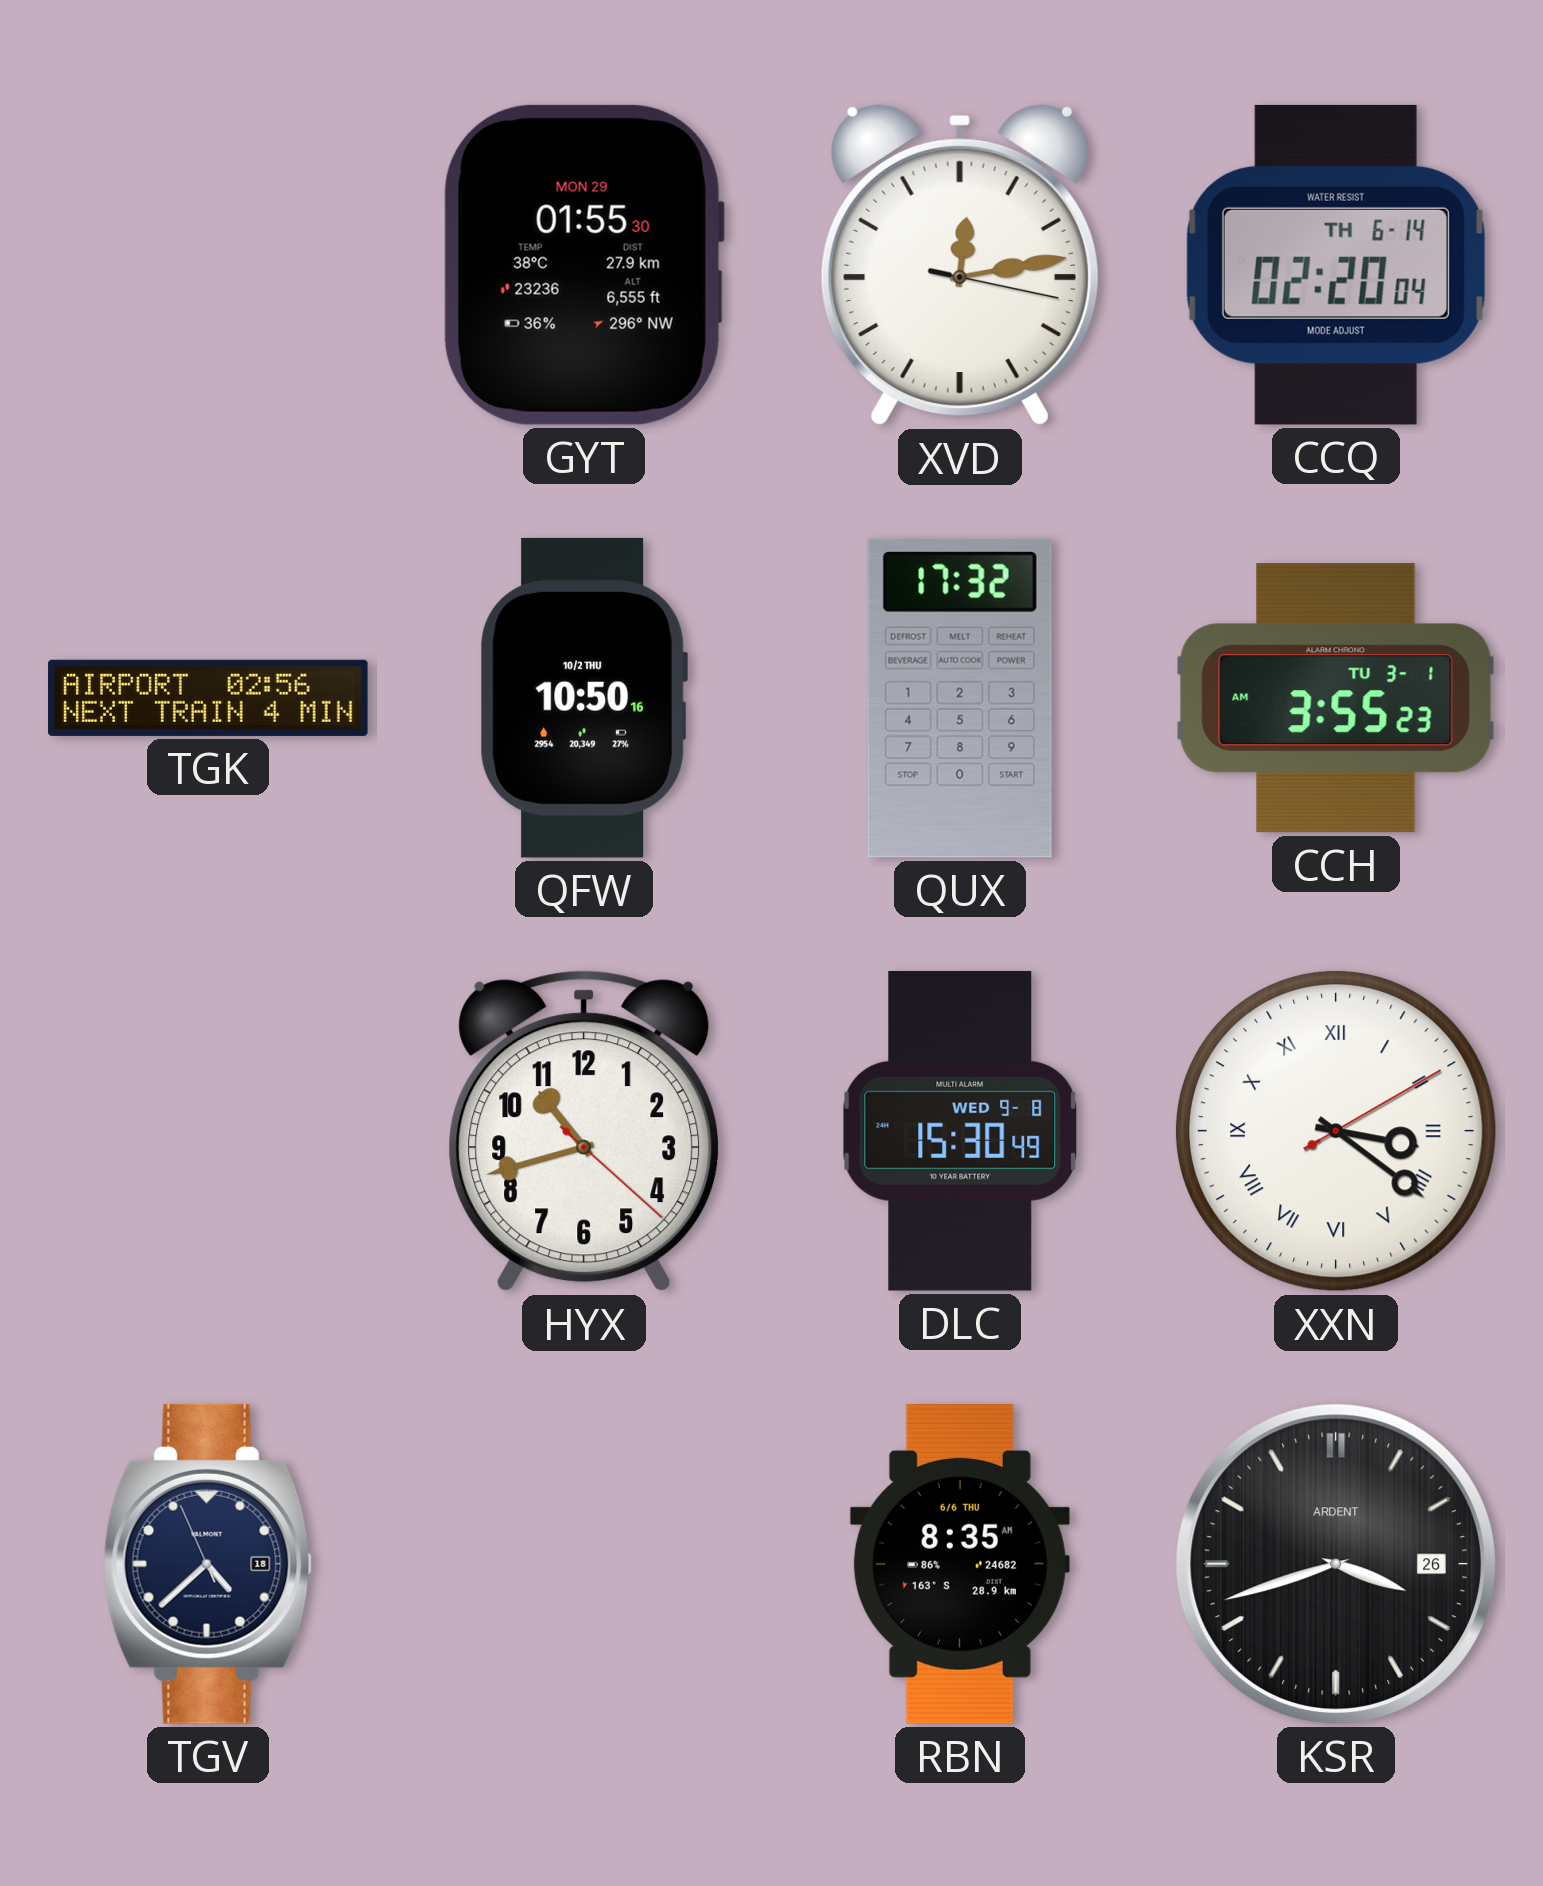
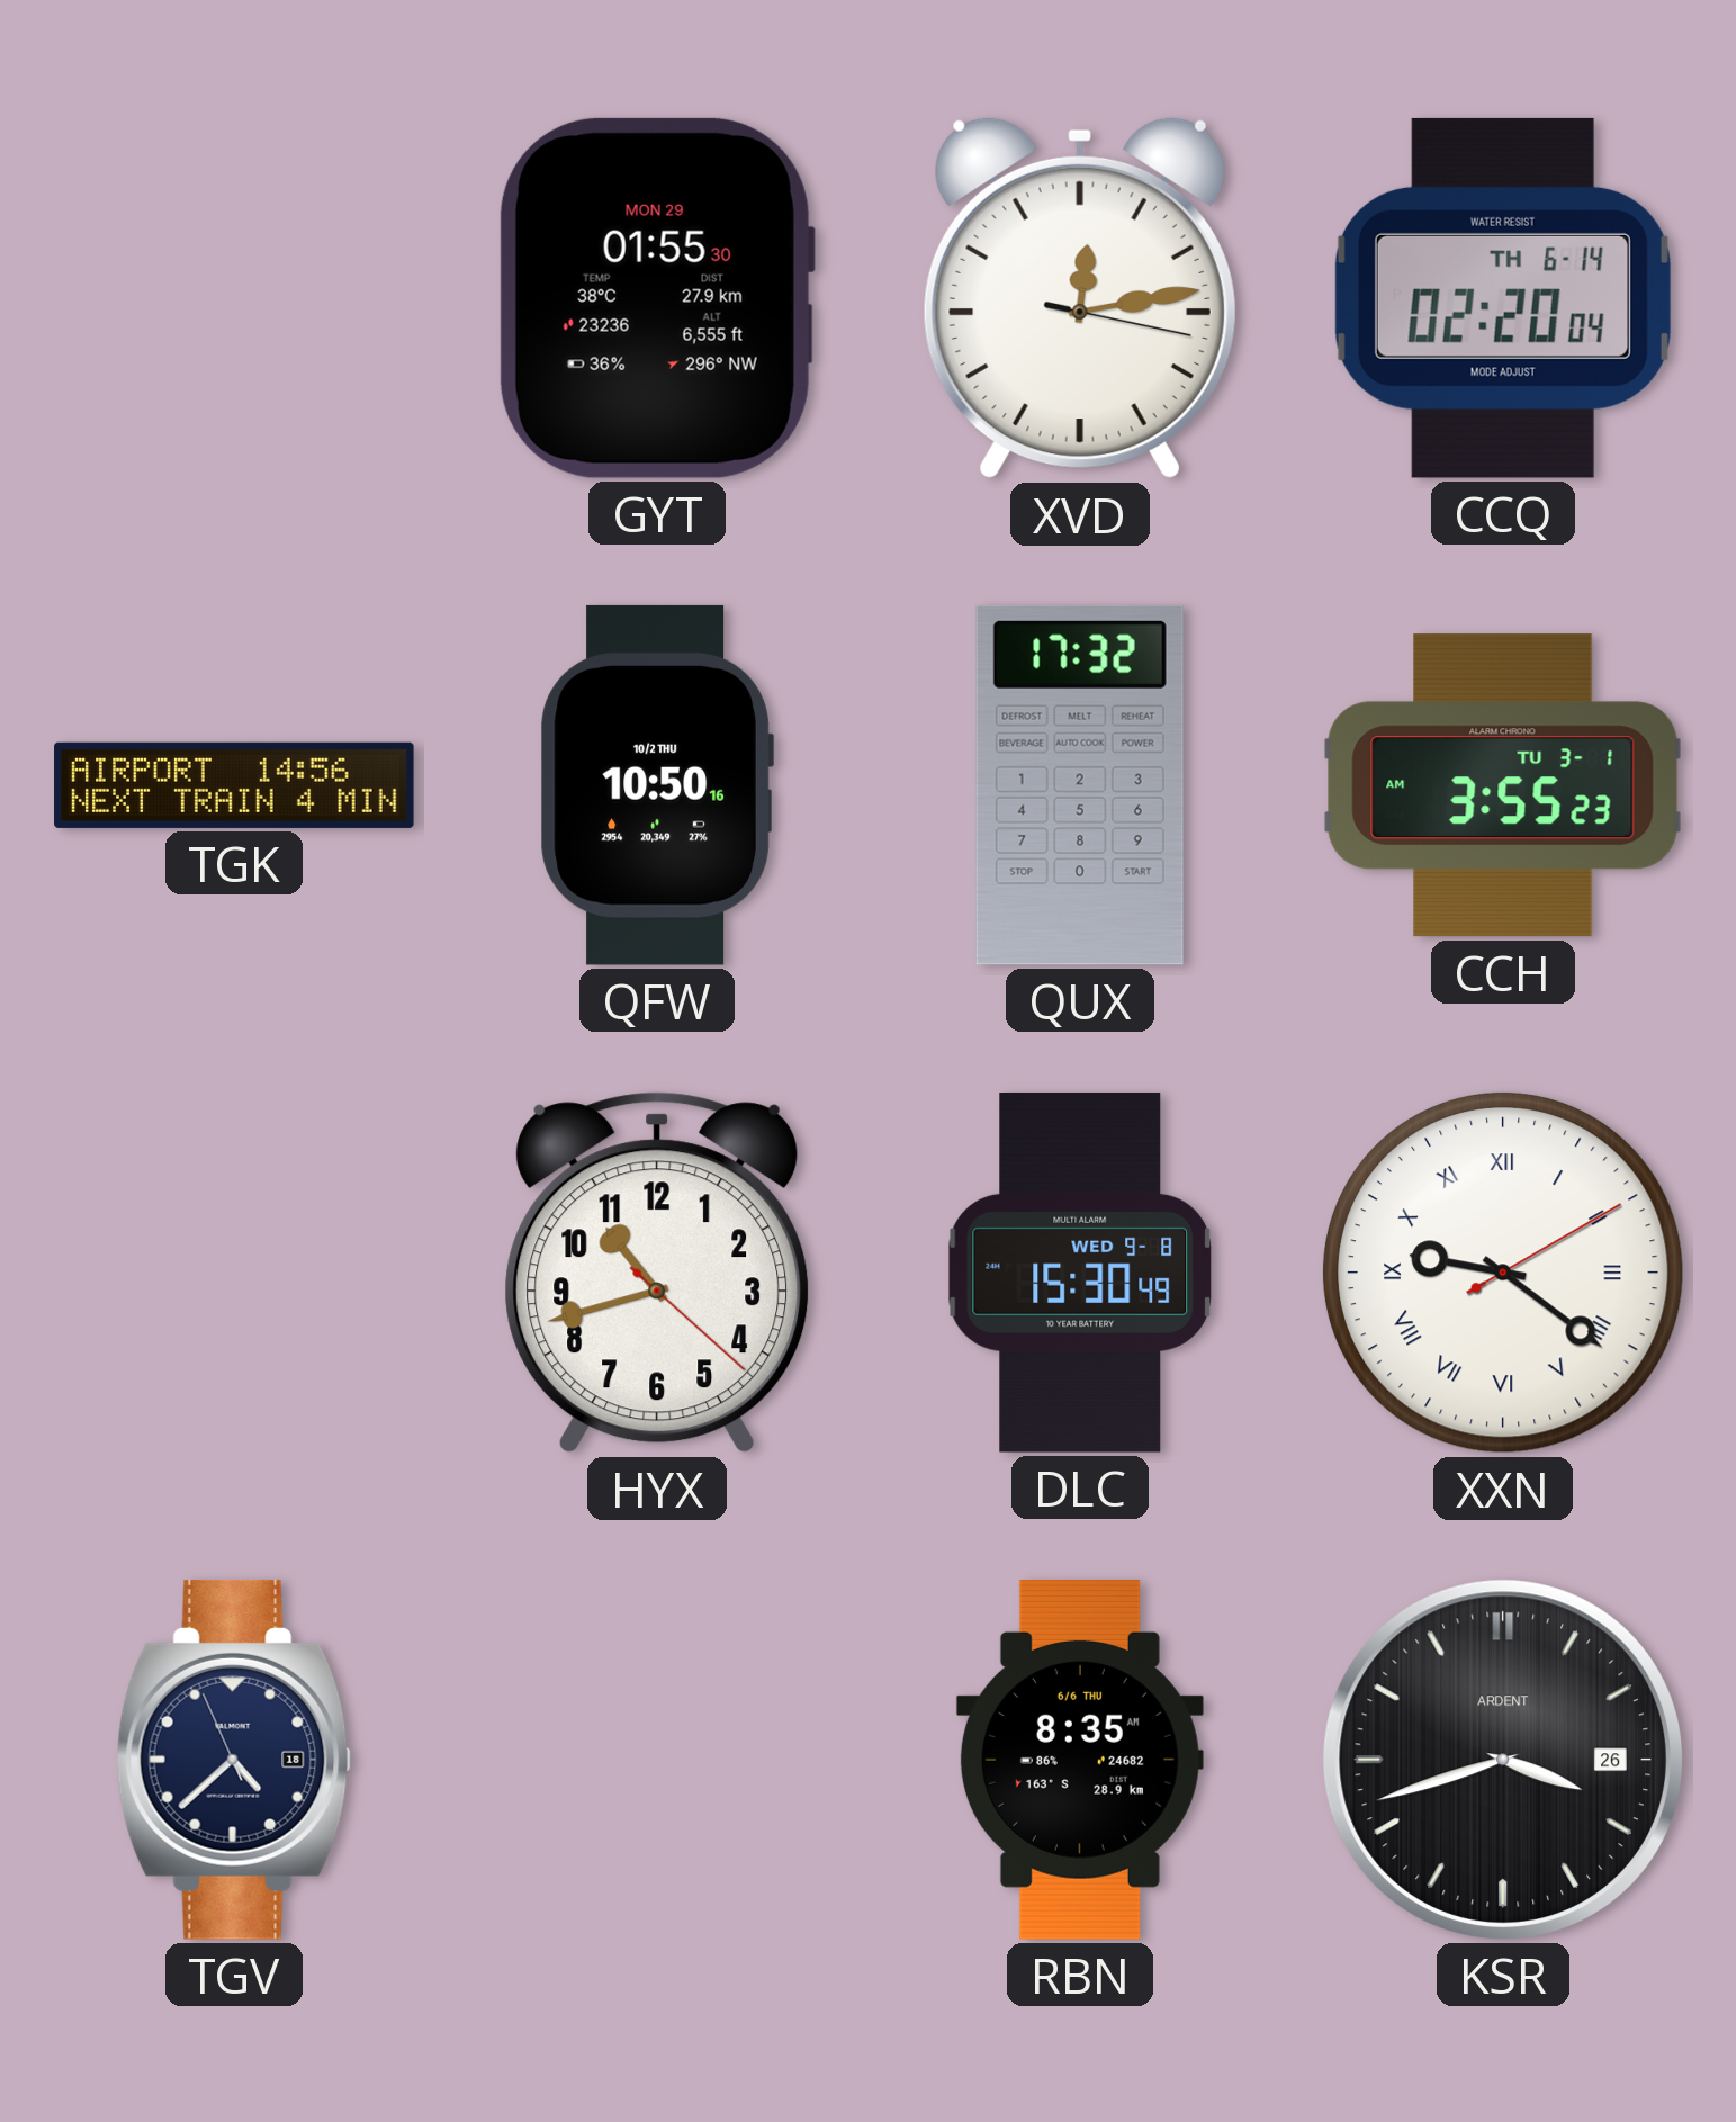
TGK: 02:56 -> 14:56
XXN: 3:21 -> 9:21
